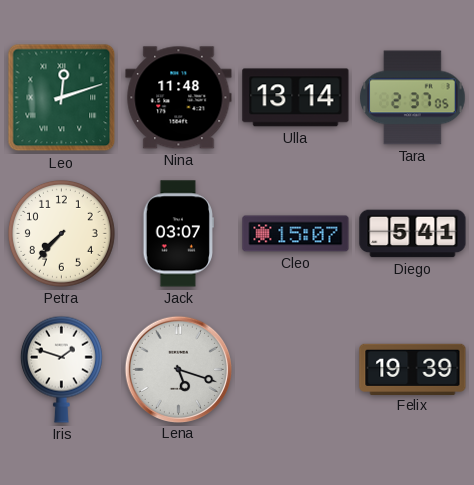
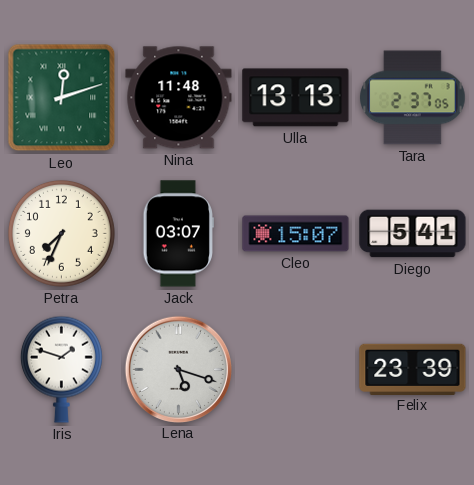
Ulla: 13:14 -> 13:13
Petra: 7:37 -> 7:34
Felix: 19:39 -> 23:39
